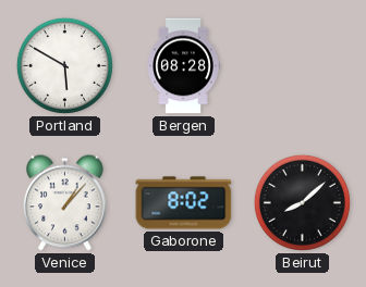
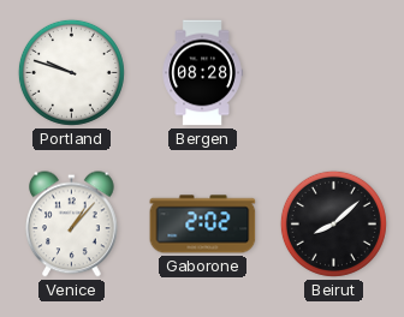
Portland: 5:50 -> 9:48
Gaborone: 8:02 -> 2:02
